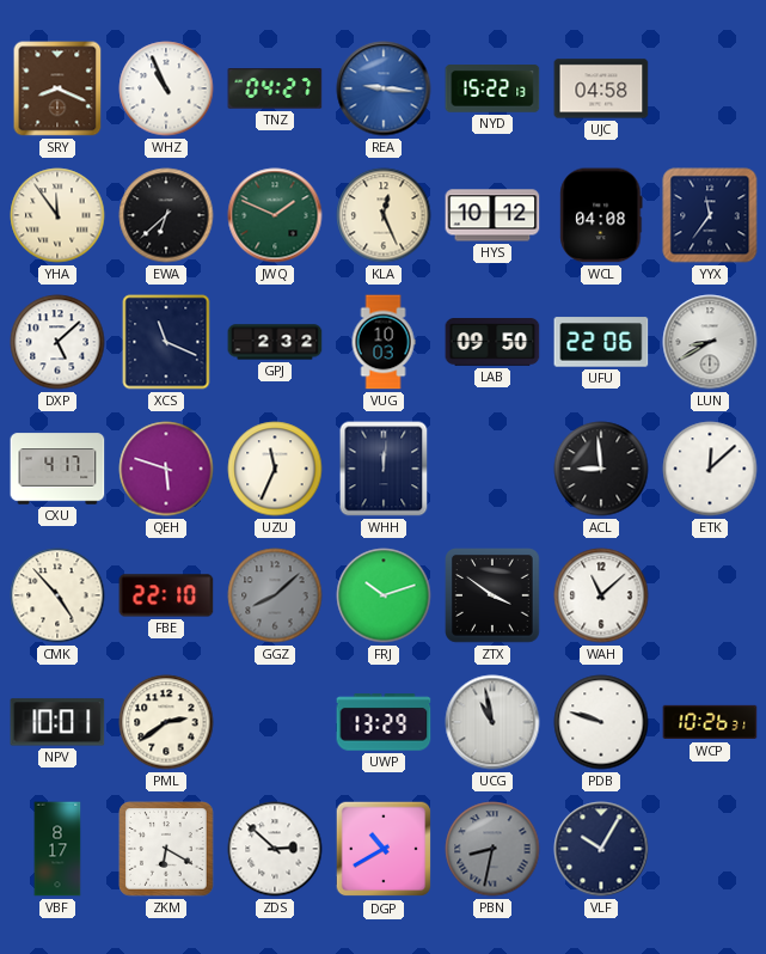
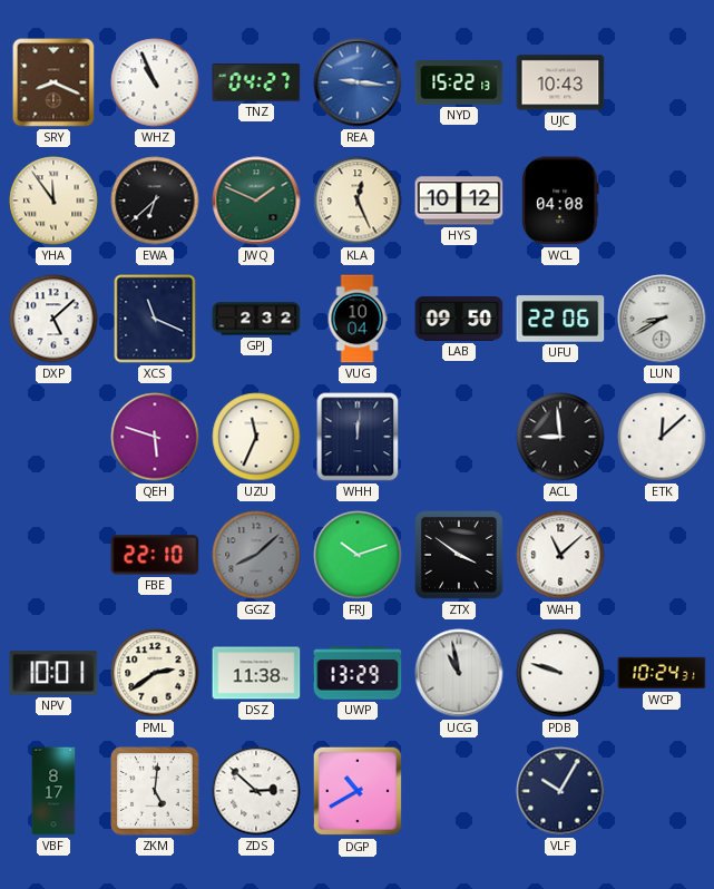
UJC: 04:58 -> 10:43
YYX: 11:36 -> none
VUG: 10:03 -> 10:04
CXU: 4:17 -> none
CMK: 4:53 -> none
DSZ: none -> 11:38
WCP: 10:26 -> 10:24
ZKM: 6:20 -> 5:01
PBN: 8:32 -> none
